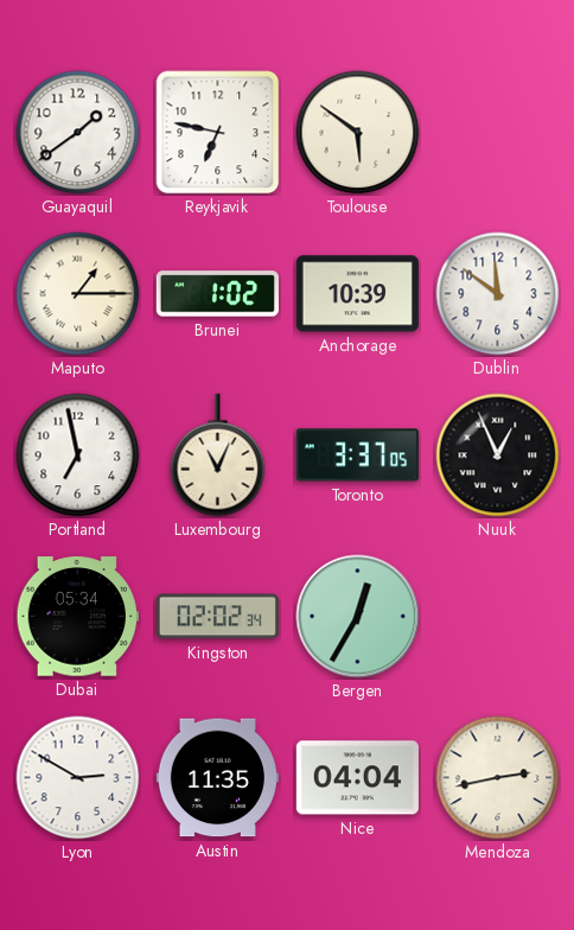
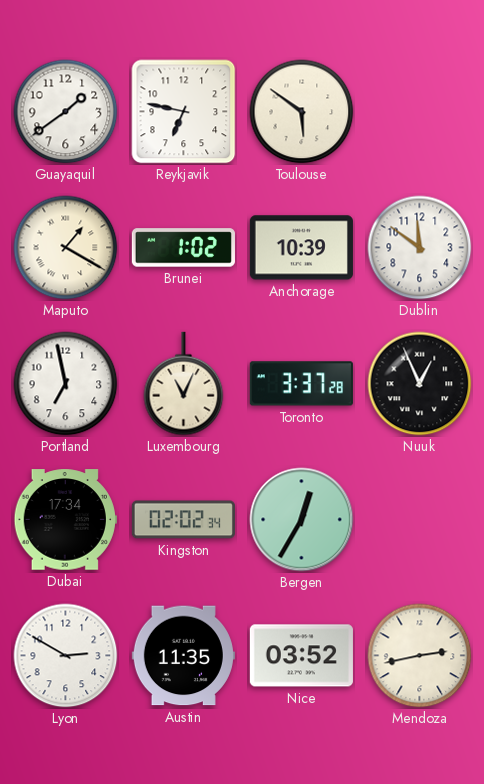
Maputo: 1:15 -> 1:20
Toronto: 3:37:05 -> 3:37:28
Dubai: 05:34 -> 17:34
Nice: 04:04 -> 03:52
